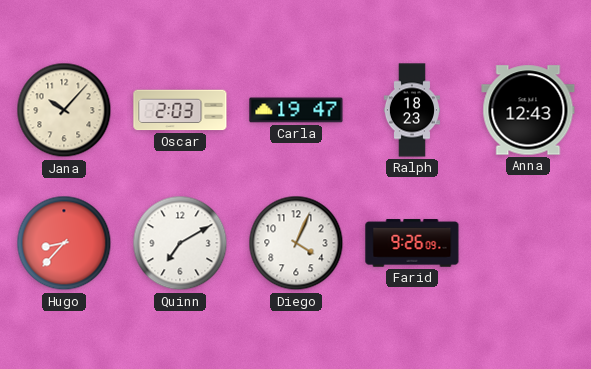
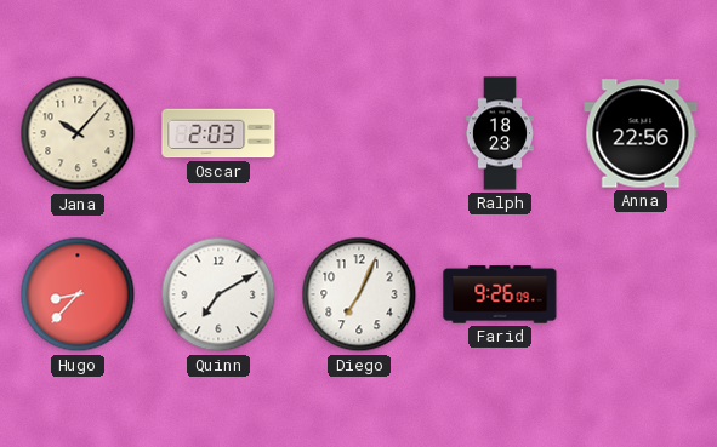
Carla: 19:47 -> none
Anna: 12:43 -> 22:56
Diego: 4:04 -> 7:04
